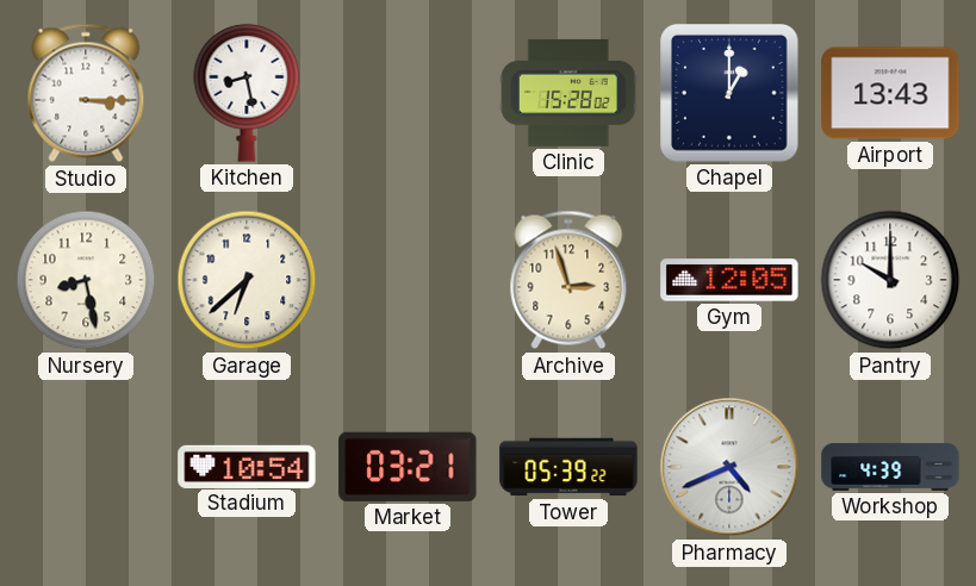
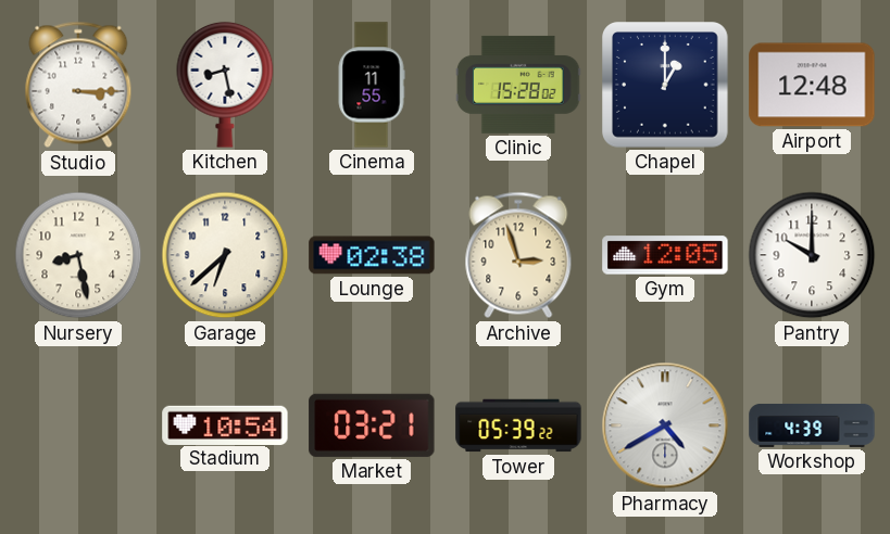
Cinema: none -> 11:55
Airport: 13:43 -> 12:48
Lounge: none -> 02:38
Pharmacy: 4:41 -> 4:40
